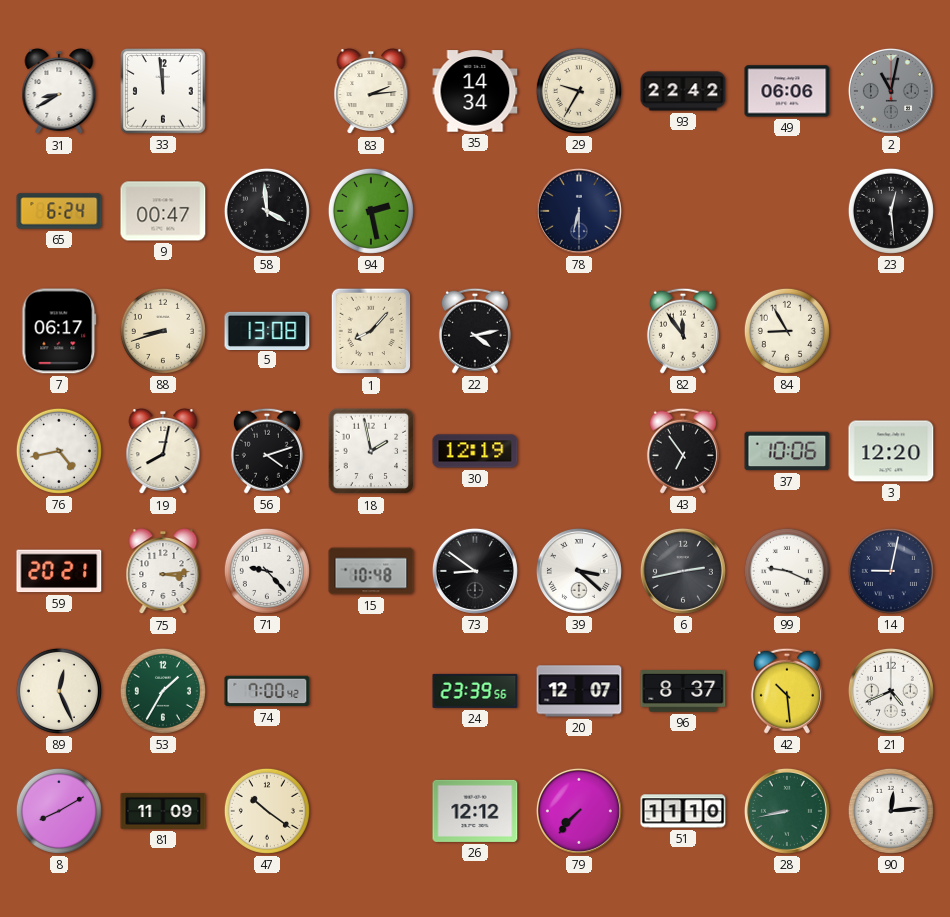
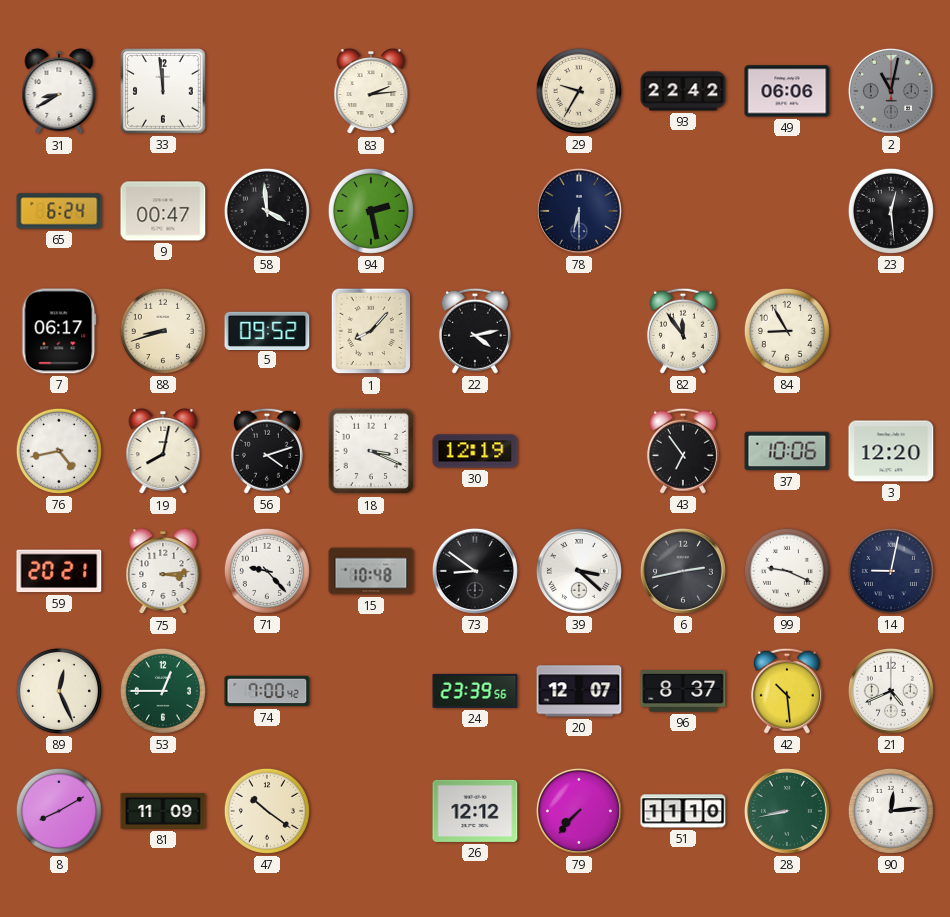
35: 14:34 -> none
5: 13:08 -> 09:52
18: 1:58 -> 3:19
53: 1:35 -> 12:45
